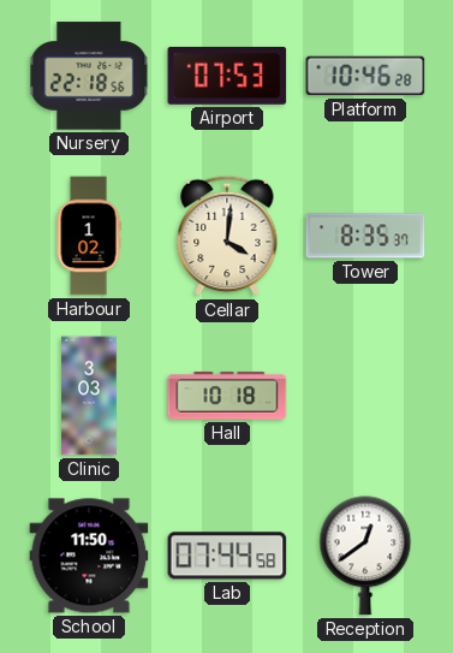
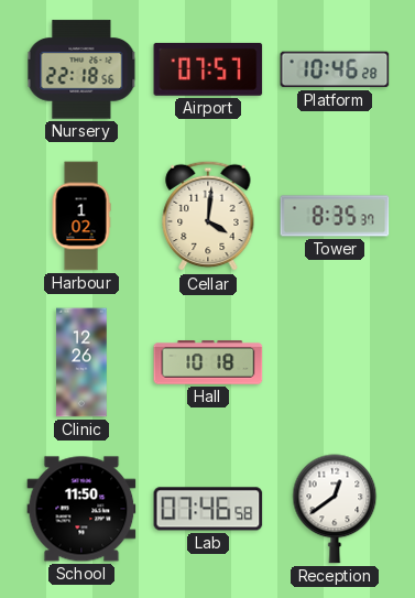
Airport: 07:53 -> 07:57
Clinic: 3:03 -> 12:26
Lab: 07:44 -> 07:46
